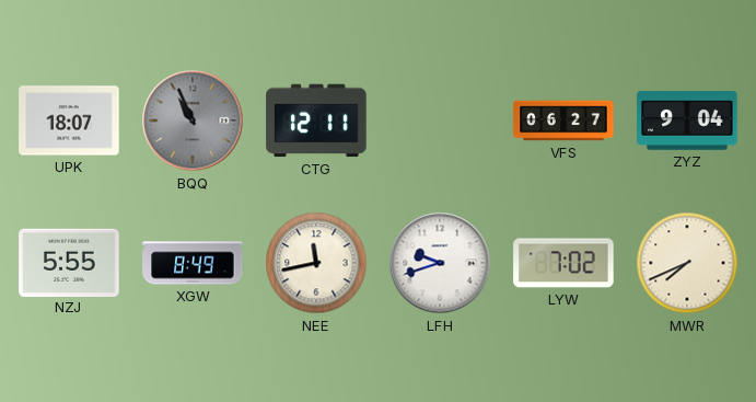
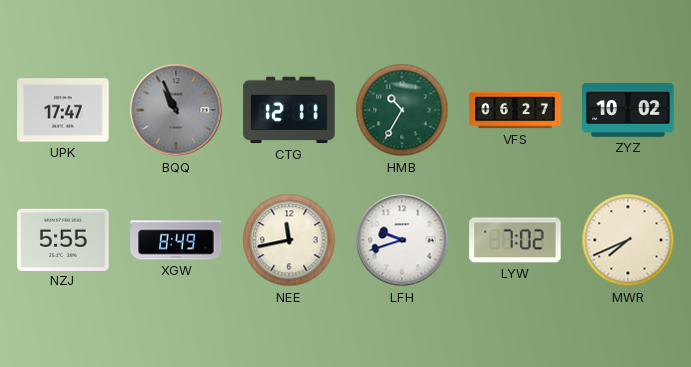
UPK: 18:07 -> 17:47
HMB: none -> 10:35
ZYZ: 9:04 -> 10:02
